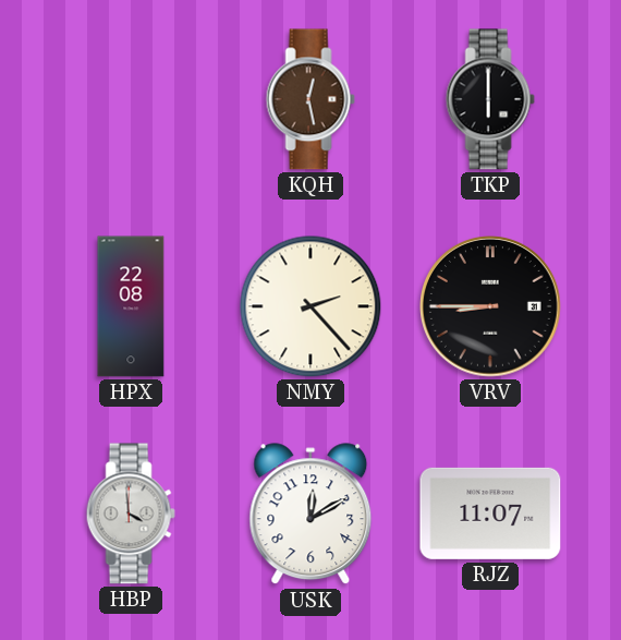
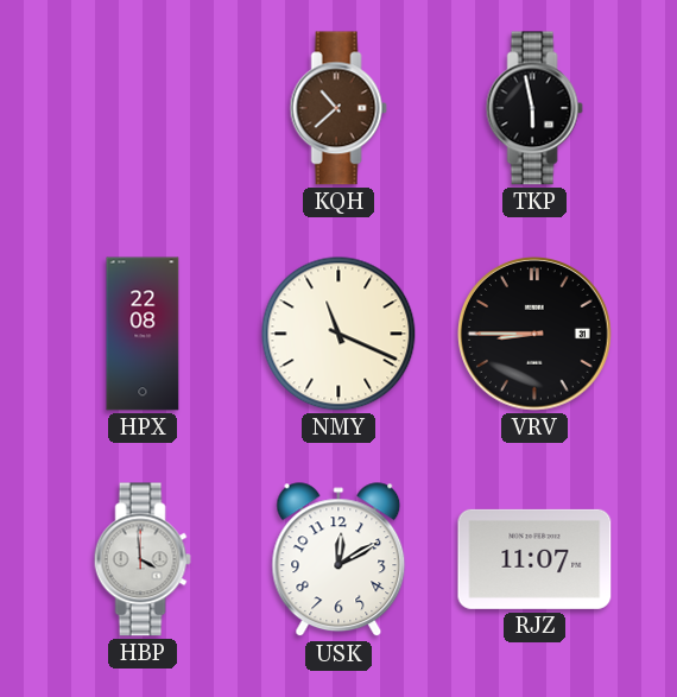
KQH: 12:28 -> 10:38
TKP: 6:00 -> 5:58
NMY: 2:23 -> 11:19
